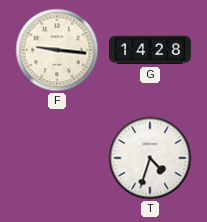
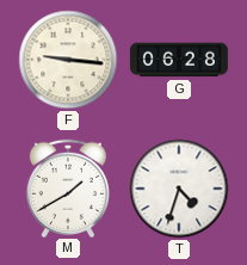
G: 14:28 -> 06:28
M: none -> 1:40
